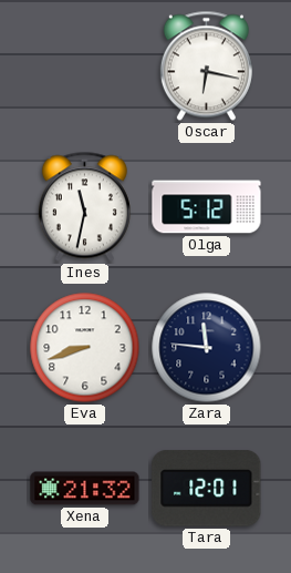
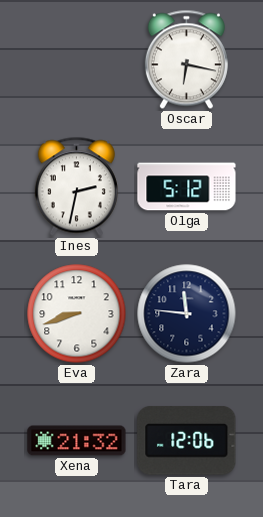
Ines: 11:32 -> 2:32
Tara: 12:01 -> 12:06
